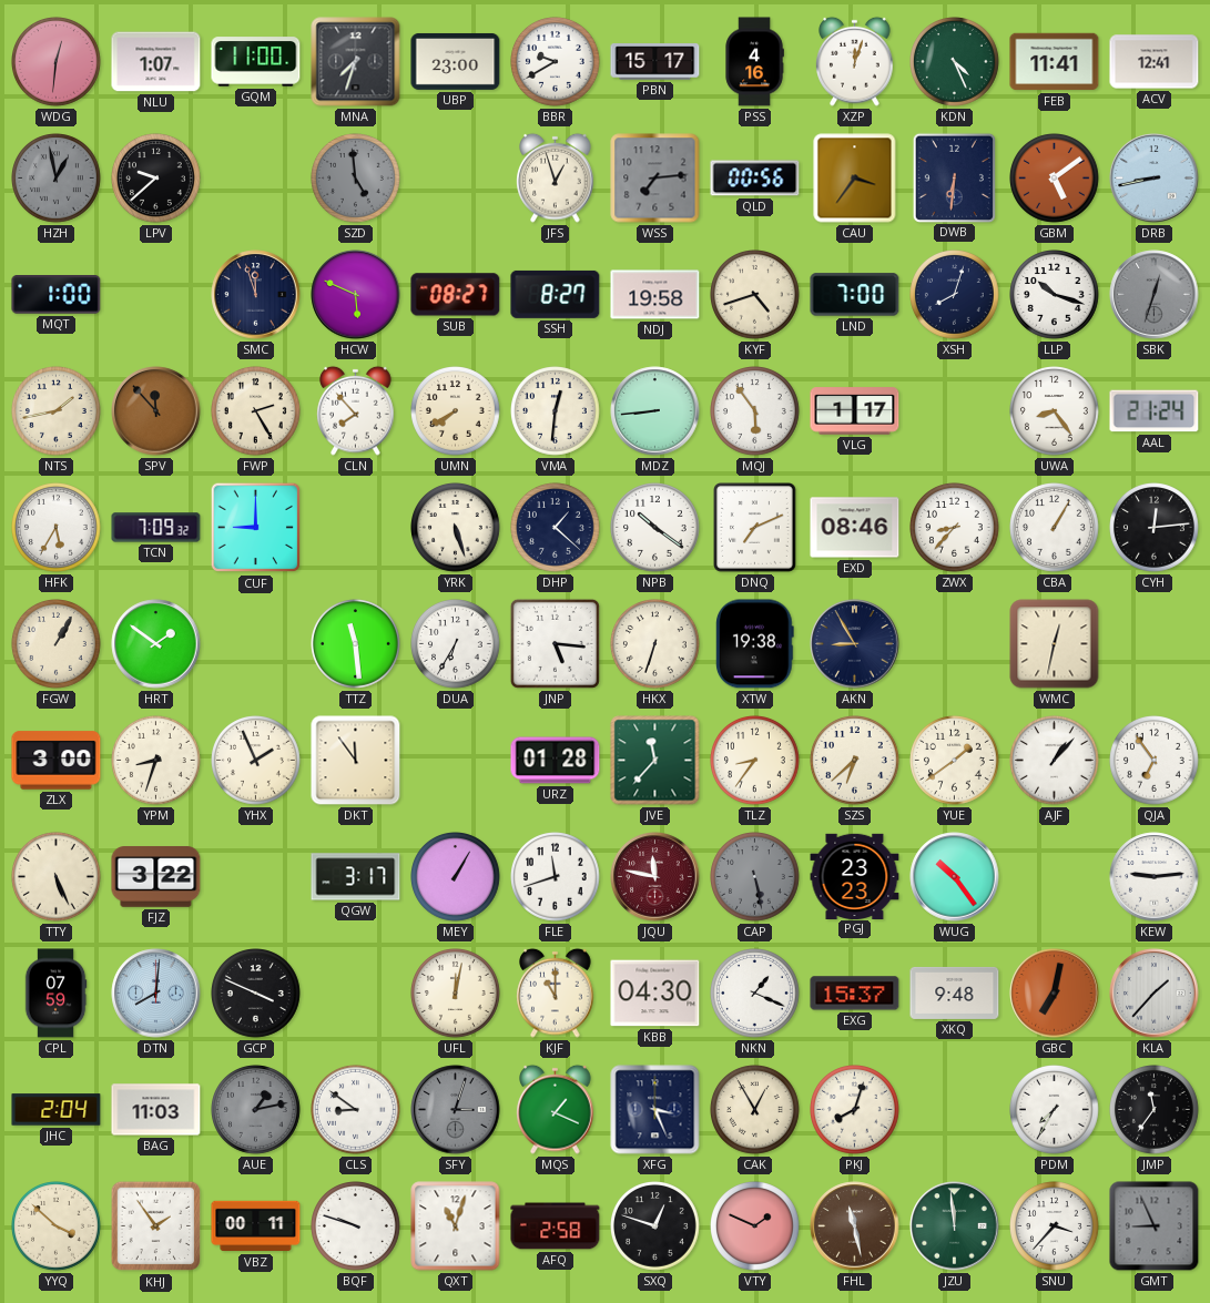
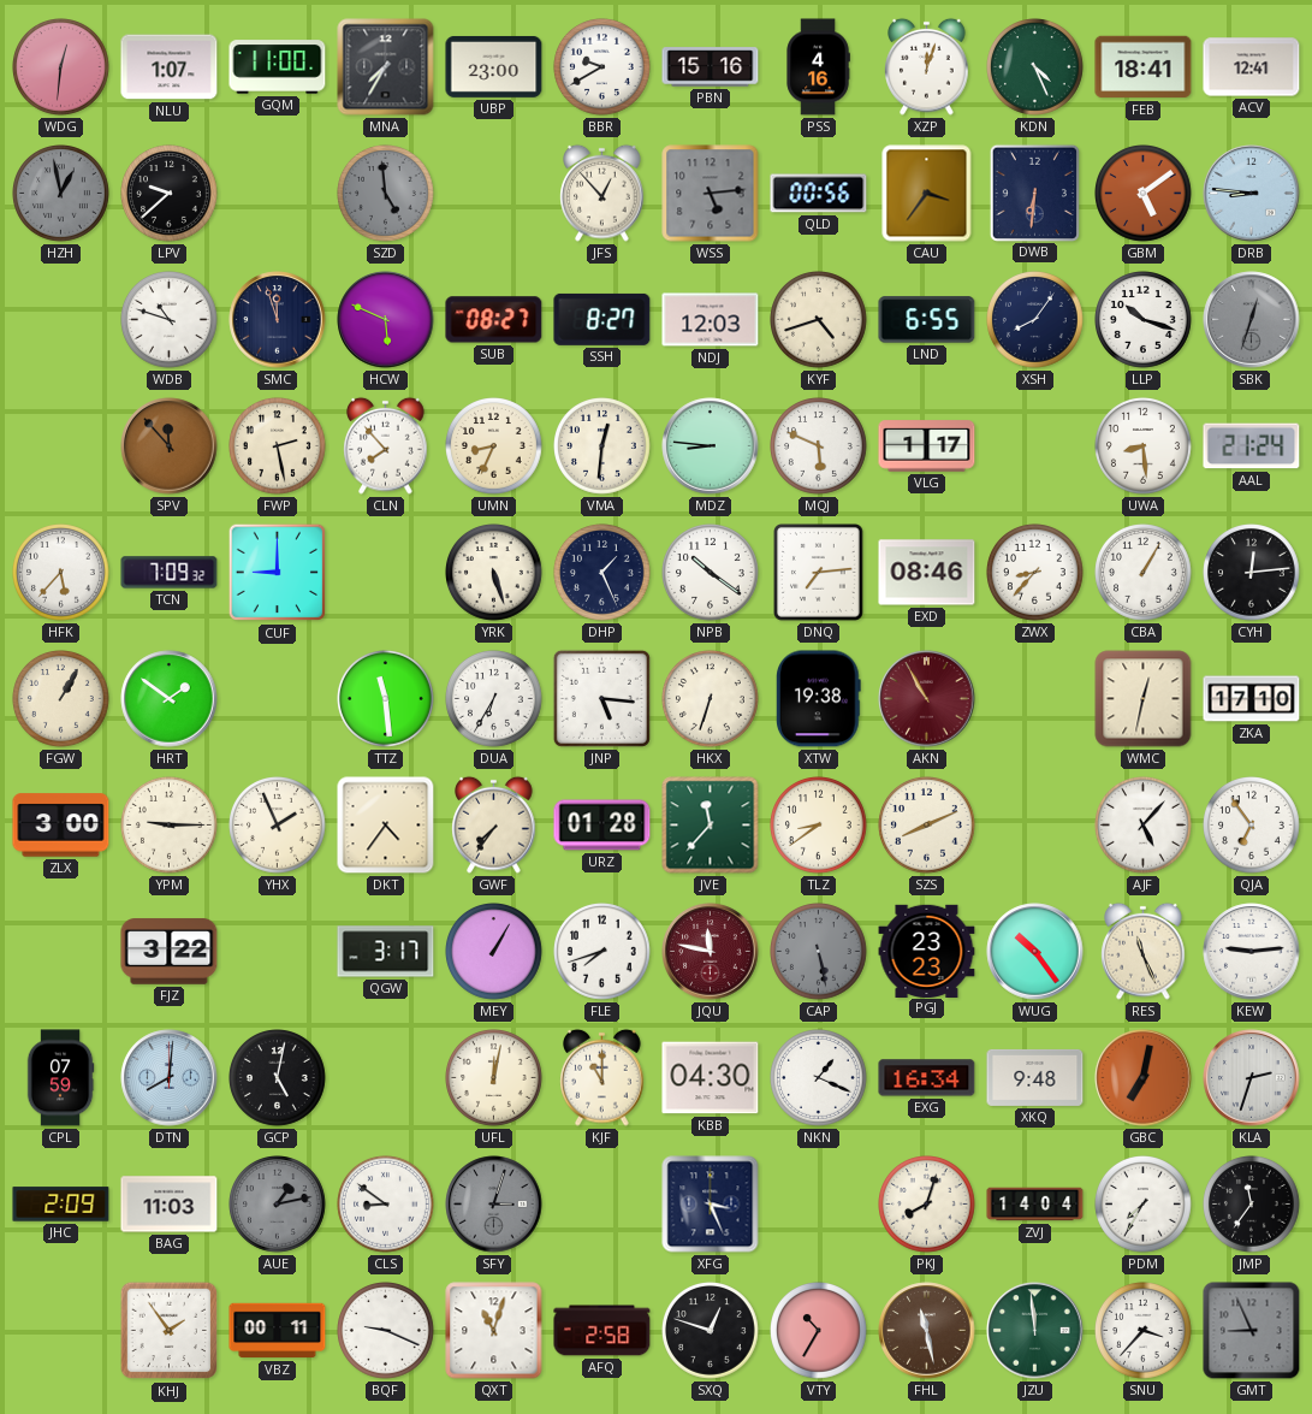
MNA: 7:33 -> 7:35
PBN: 15:17 -> 15:16
FEB: 11:41 -> 18:41
JFS: 12:57 -> 12:53
WSS: 7:14 -> 5:14
DRB: 8:43 -> 8:46
MQT: 1:00 -> none
WDB: none -> 10:48
NDJ: 19:58 -> 12:03
LND: 7:00 -> 6:55
XSH: 8:03 -> 8:06
NTS: 1:43 -> none
FWP: 2:25 -> 2:28
UMN: 7:40 -> 8:34
MDZ: 8:44 -> 8:46
MQJ: 5:54 -> 5:49
UWA: 8:24 -> 8:29
HFK: 5:35 -> 5:37
DHP: 1:22 -> 1:26
DNQ: 7:11 -> 7:14
AKN: 8:55 -> 10:55
AKN dial: navy -> burgundy
ZKA: none -> 17:10
YPM: 8:33 -> 9:15
DKT: 11:54 -> 4:36
GWF: none -> 7:36
TLZ: 8:36 -> 8:39
SZS: 6:38 -> 8:11
YUE: 1:39 -> none
AJF: 1:07 -> 5:07
TTY: 5:26 -> none
FLE: 11:42 -> 7:42
RES: none -> 11:26
GCP: 3:49 -> 5:02
EXG: 15:37 -> 16:34
KLA: 1:37 -> 2:33
JHC: 2:04 -> 2:09
MQS: 1:19 -> none
CAK: 12:55 -> none
ZVJ: none -> 14:04
YYQ: 3:52 -> none
BQF: 9:48 -> 9:19
VTY: 1:49 -> 10:35
